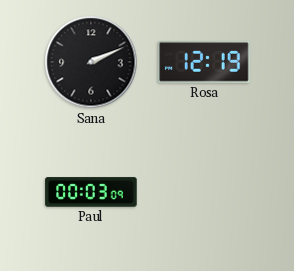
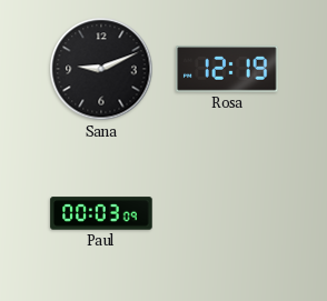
Sana: 2:11 -> 9:11
